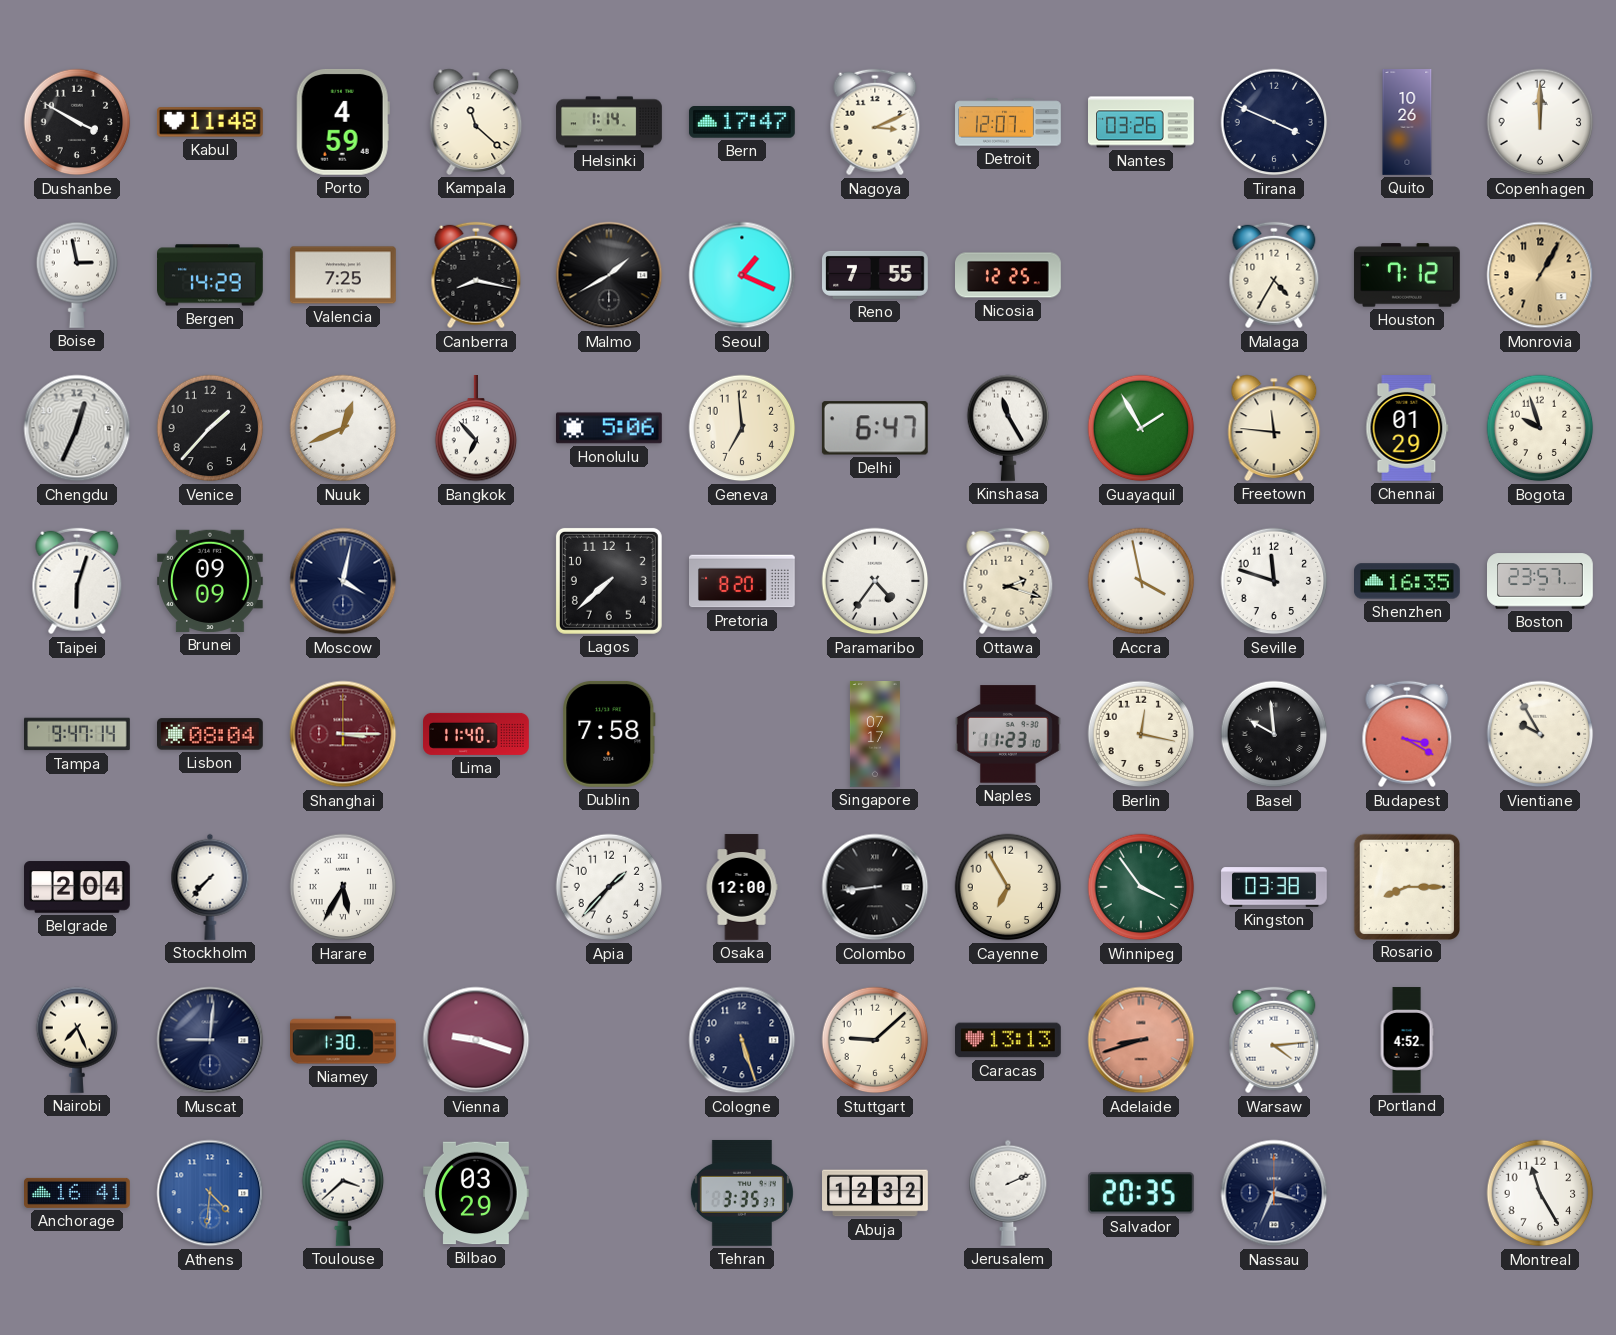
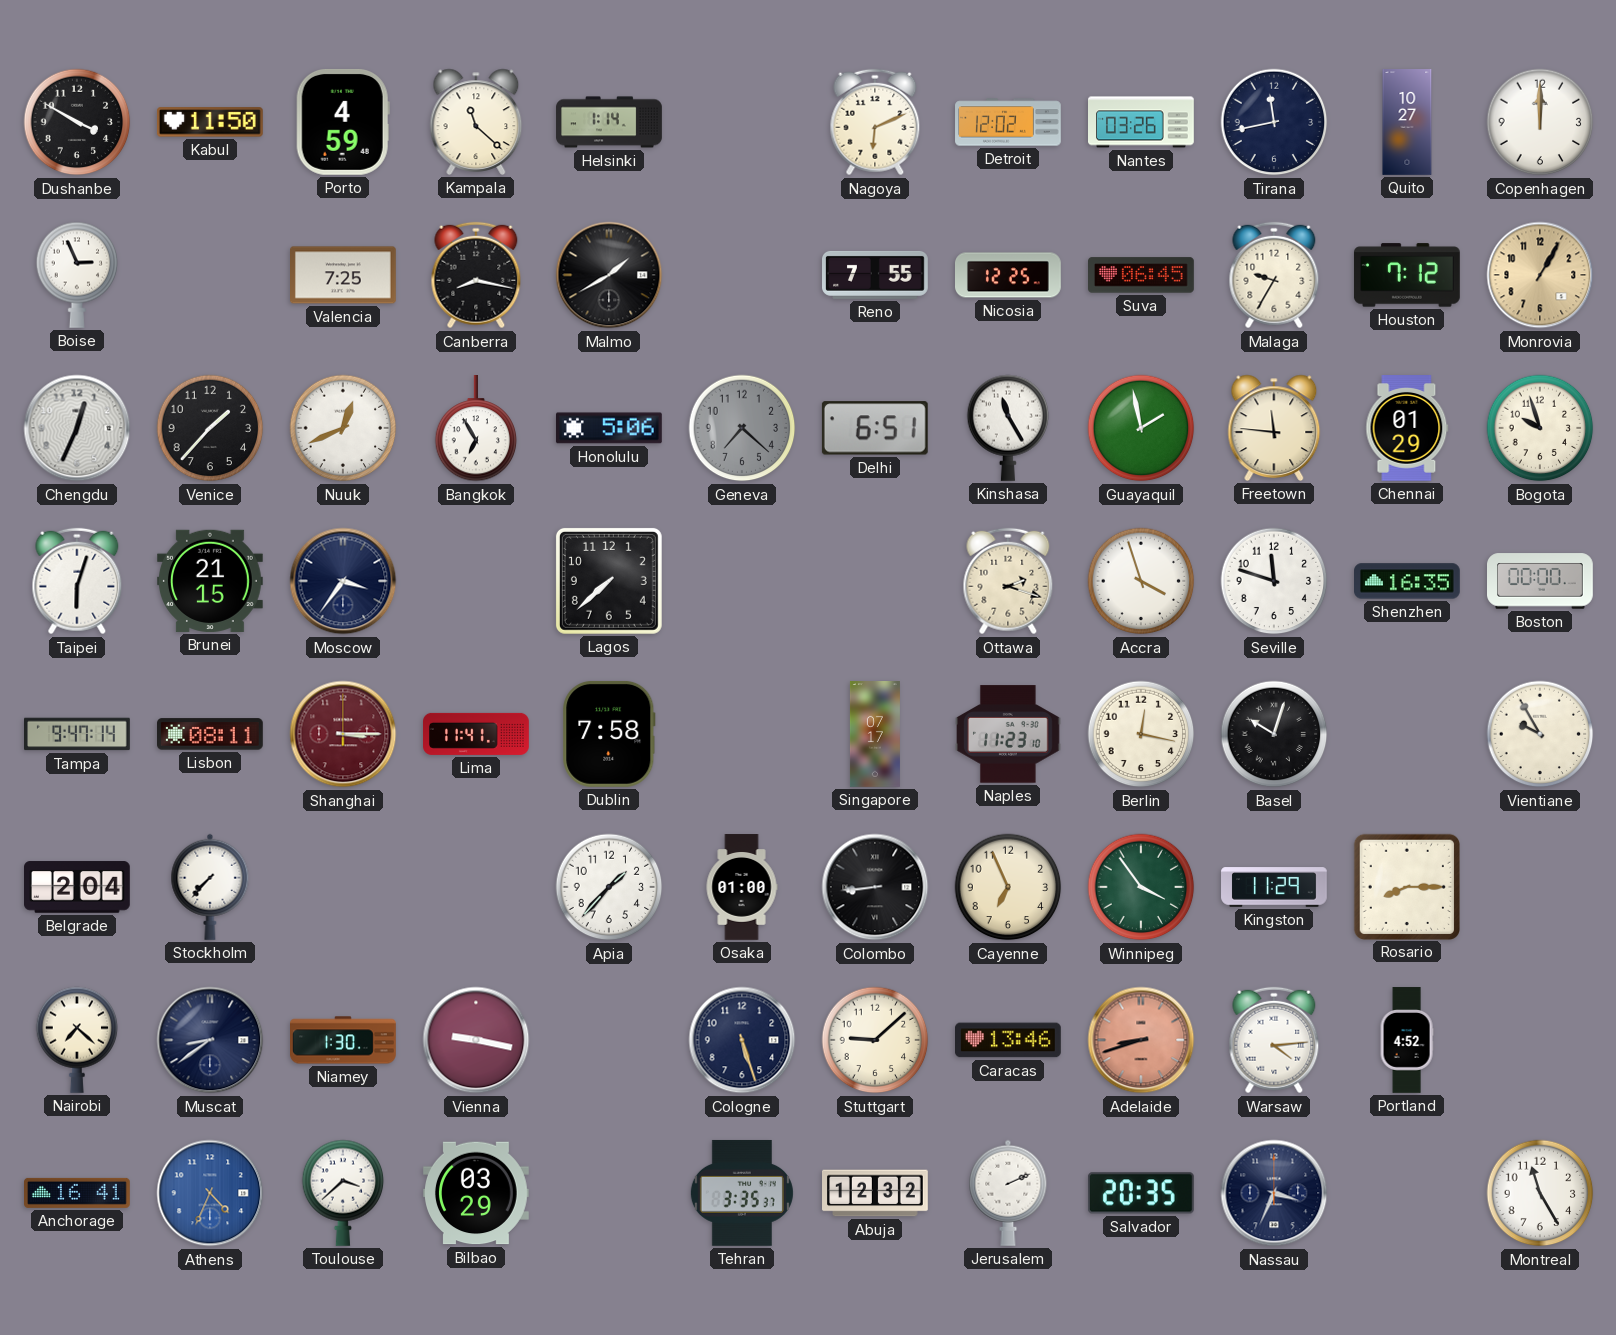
Kabul: 11:48 -> 11:50
Bern: 17:47 -> none
Nagoya: 3:11 -> 6:11
Detroit: 12:07 -> 12:02
Tirana: 3:49 -> 11:43
Quito: 10:26 -> 10:27
Boise: 2:58 -> 2:56
Bergen: 14:29 -> none
Seoul: 1:19 -> none
Suva: none -> 06:45
Malaga: 4:35 -> 9:35
Bangkok: 6:53 -> 6:55
Geneva: 6:59 -> 7:22
Geneva dial: cream -> grey
Delhi: 6:47 -> 6:51
Guayaquil: 1:55 -> 1:58
Brunei: 09:09 -> 21:15
Moscow: 4:02 -> 3:36
Pretoria: 8:20 -> none
Paramaribo: 4:36 -> none
Accra: 3:58 -> 3:57
Boston: 23:57 -> 00:00
Lisbon: 08:04 -> 08:11
Lima: 11:40 -> 11:41
Basel: 9:59 -> 10:03
Budapest: 3:20 -> none
Harare: 5:35 -> none
Osaka: 12:00 -> 01:00
Cayenne: 6:55 -> 6:56
Kingston: 03:38 -> 11:29
Nairobi: 7:26 -> 7:22
Muscat: 9:01 -> 8:39
Vienna: 9:18 -> 9:17
Caracas: 13:13 -> 13:46
Athens: 4:31 -> 4:34
